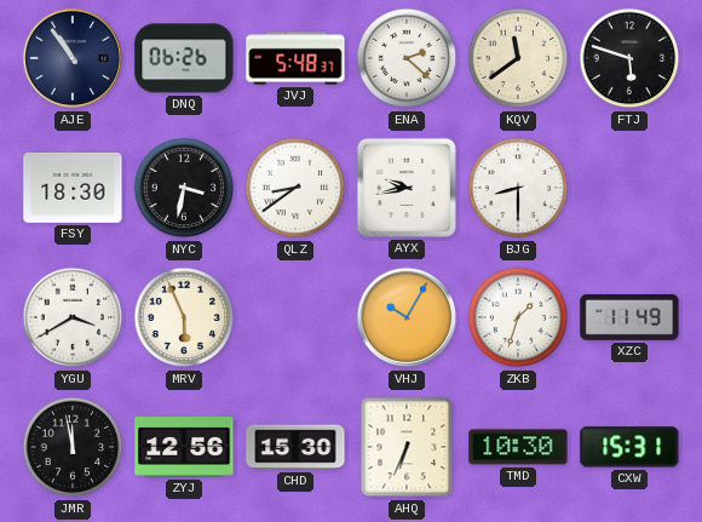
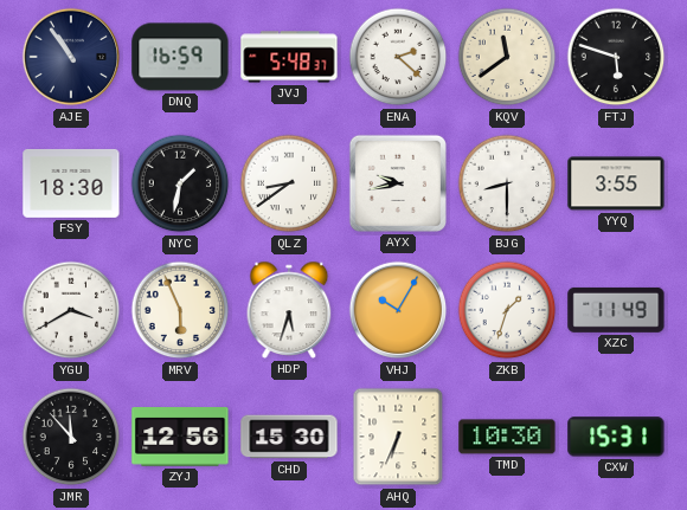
DNQ: 06:26 -> 16:59
NYC: 3:32 -> 1:32
YYQ: none -> 3:55
HDP: none -> 5:33
JMR: 11:58 -> 11:53
